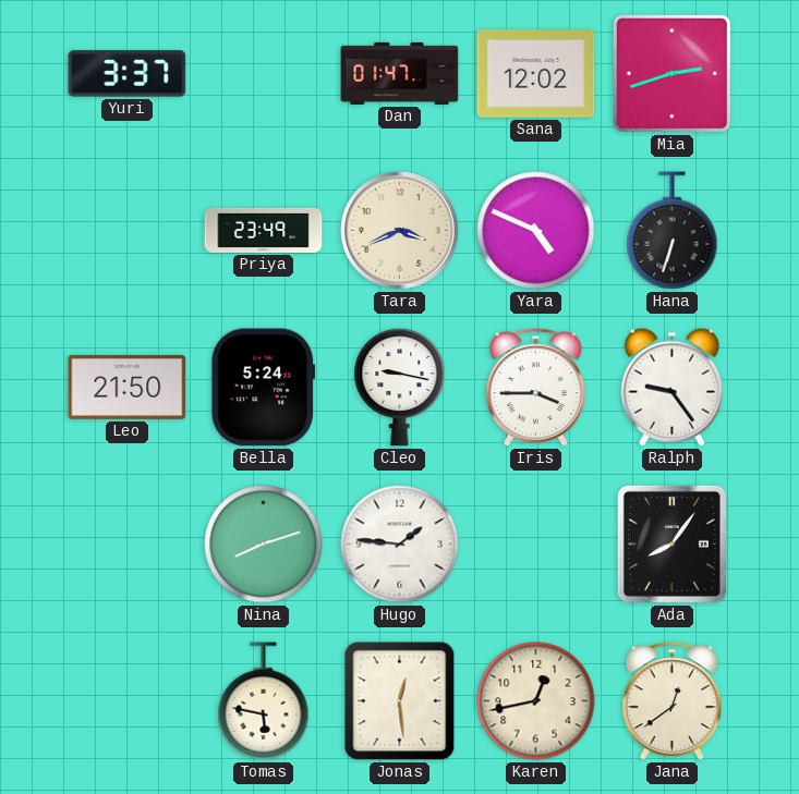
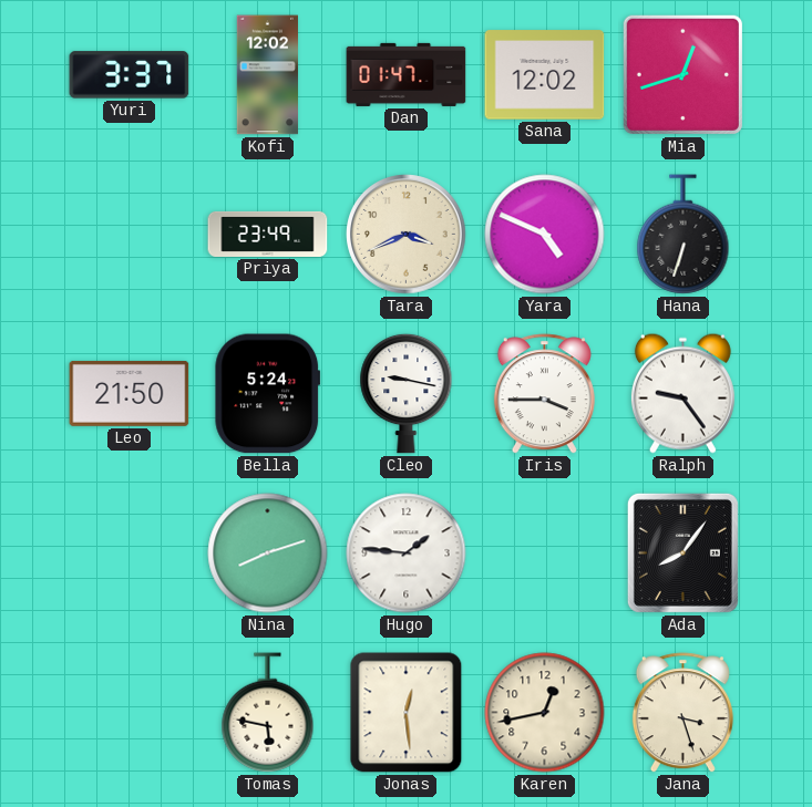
Kofi: none -> 12:02
Mia: 2:42 -> 12:42
Jana: 12:39 -> 3:27
